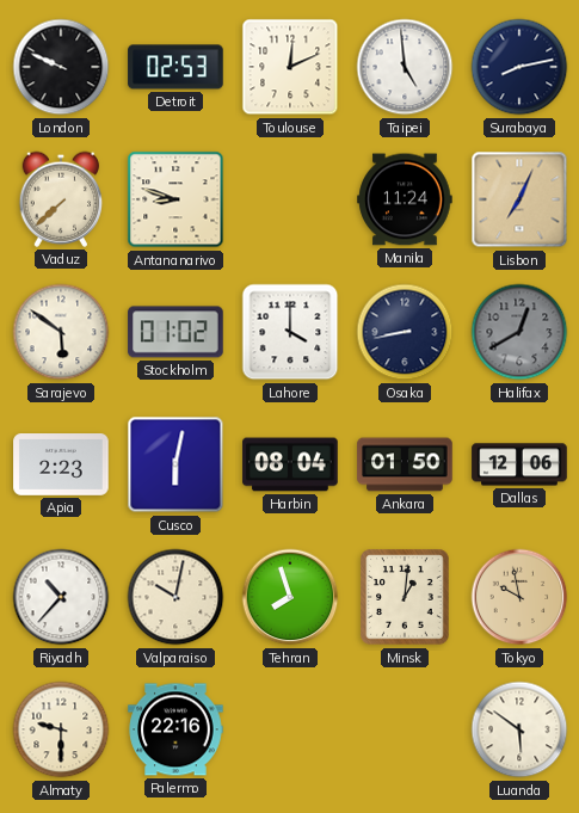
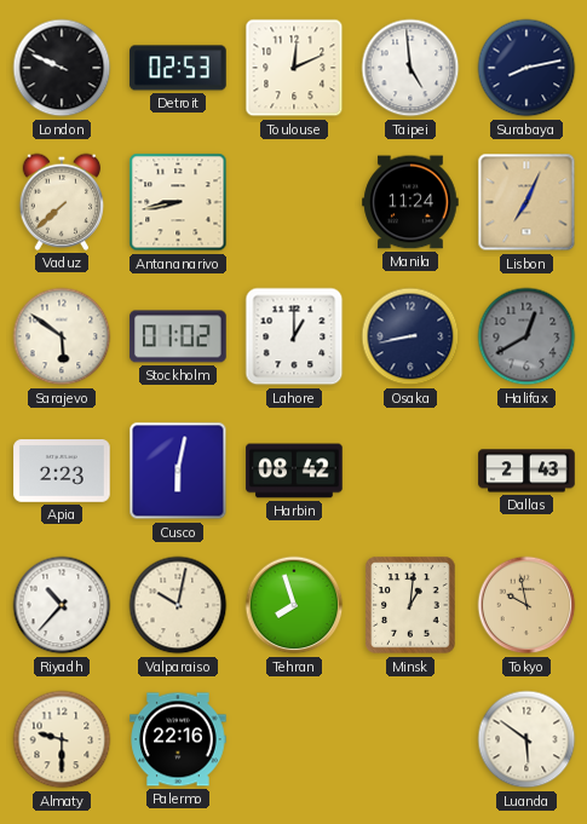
Antananarivo: 8:48 -> 8:43
Lahore: 4:00 -> 1:00
Harbin: 08:04 -> 08:42
Ankara: 01:50 -> none
Dallas: 12:06 -> 2:43
